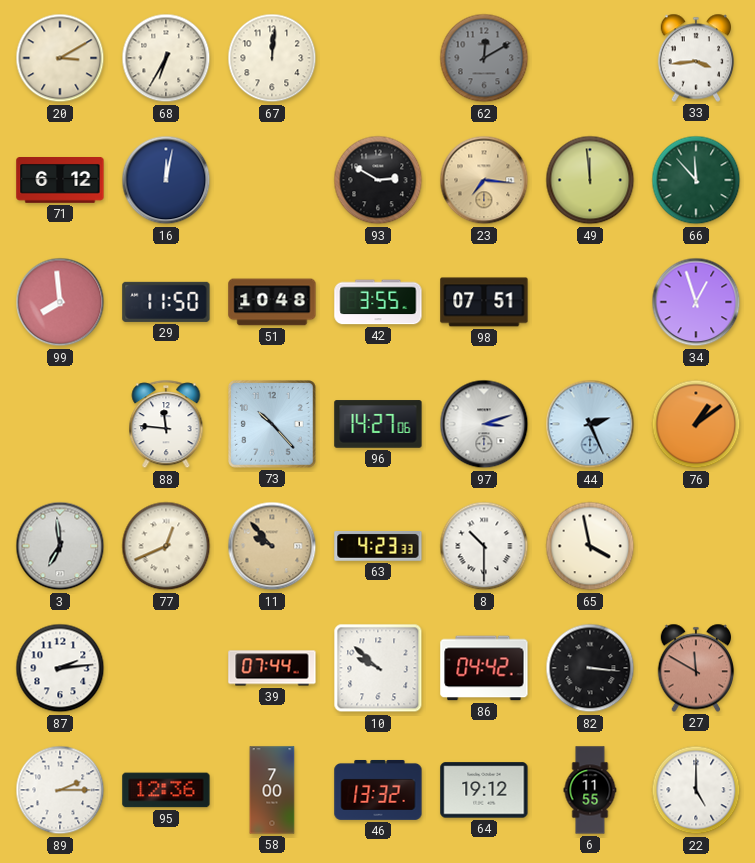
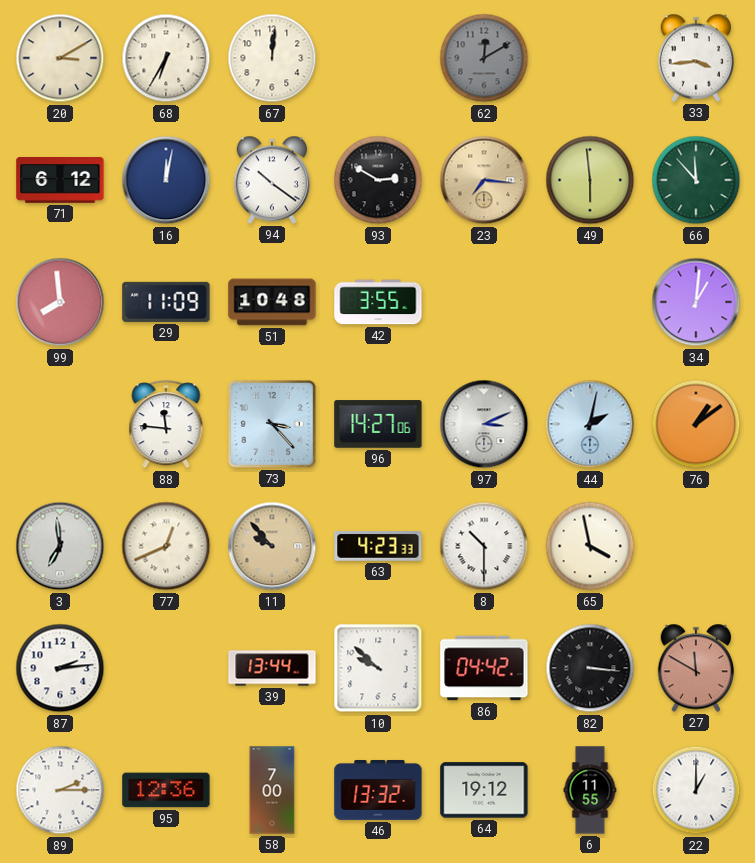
94: none -> 10:21
49: 11:59 -> 5:59
29: 11:50 -> 11:09
98: 07:51 -> none
34: 12:57 -> 1:01
73: 10:23 -> 3:23
97: 3:12 -> 3:11
44: 2:26 -> 2:02
39: 07:44 -> 13:44
22: 5:00 -> 1:00
